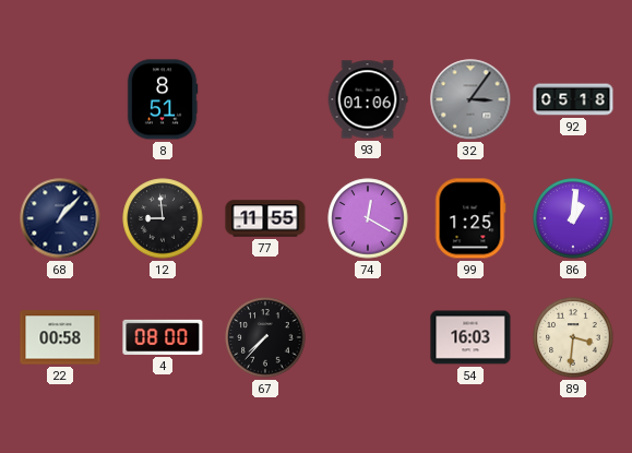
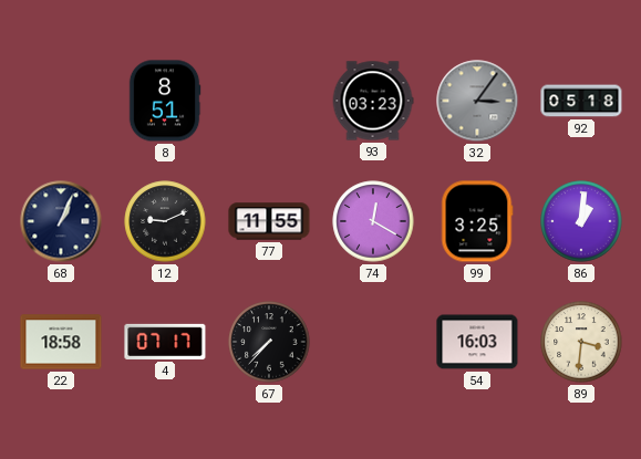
93: 01:06 -> 03:23
68: 1:07 -> 1:04
12: 8:59 -> 9:11
99: 1:25 -> 3:25
22: 00:58 -> 18:58
4: 08:00 -> 07:17
